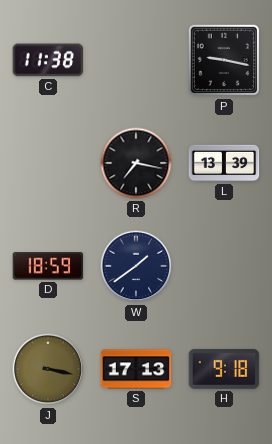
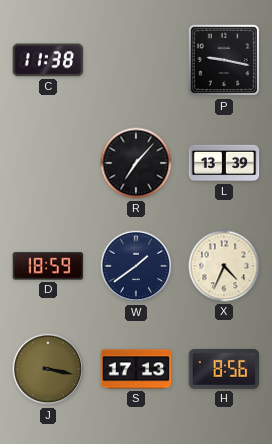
R: 7:17 -> 7:07
X: none -> 4:34
H: 9:18 -> 8:56
